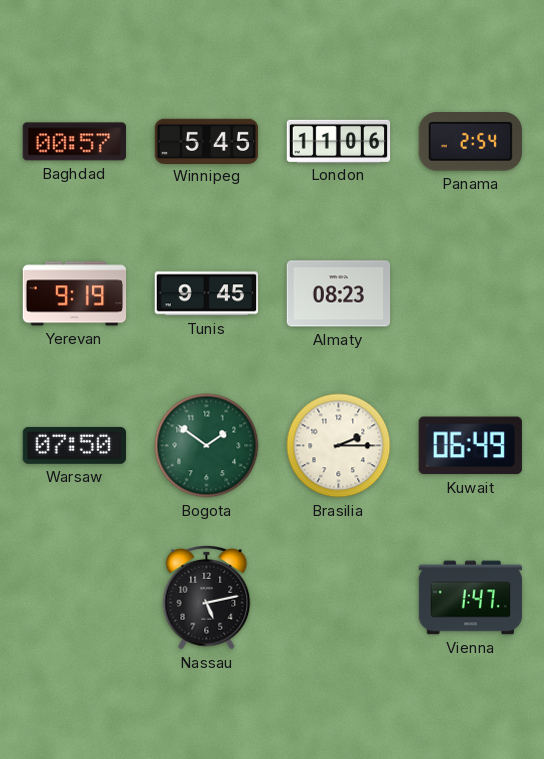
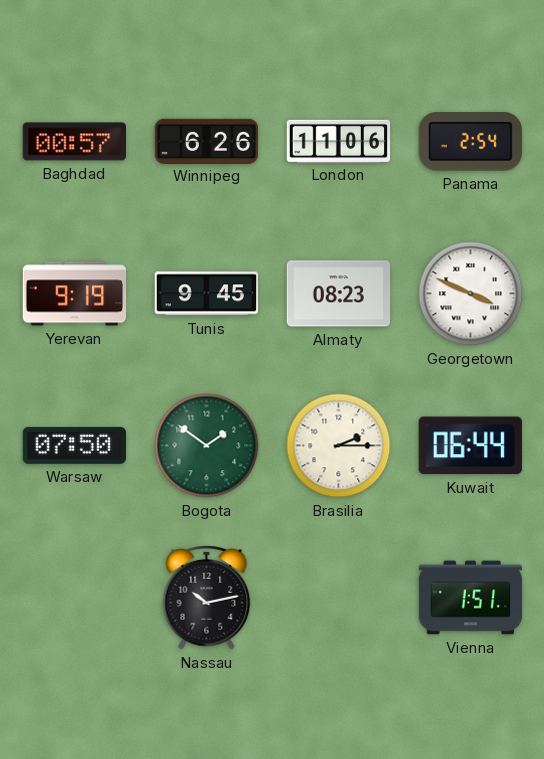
Winnipeg: 5:45 -> 6:26
Georgetown: none -> 3:49
Kuwait: 06:49 -> 06:44
Nassau: 5:13 -> 10:13
Vienna: 1:47 -> 1:51
